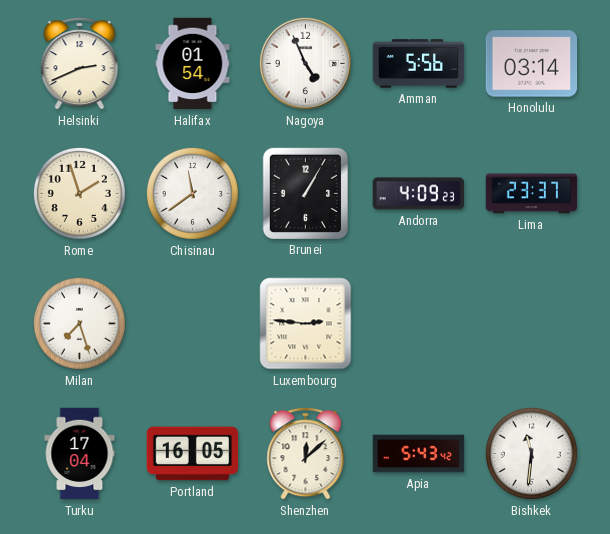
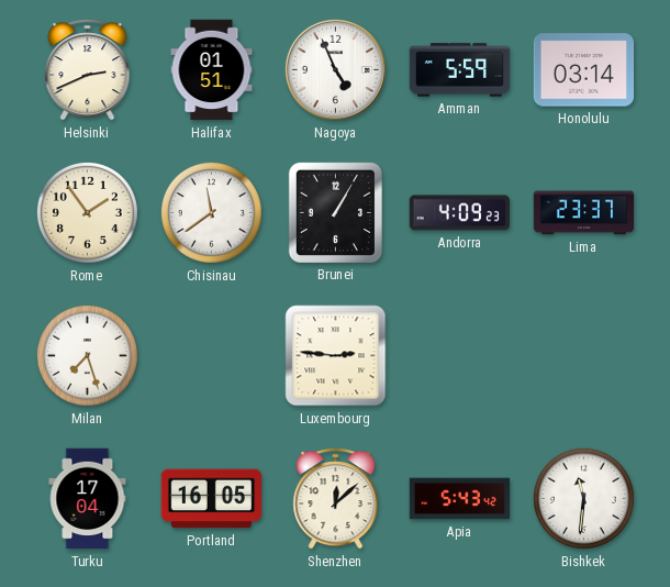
Halifax: 01:54 -> 01:51
Amman: 5:56 -> 5:59
Rome: 1:57 -> 1:54
